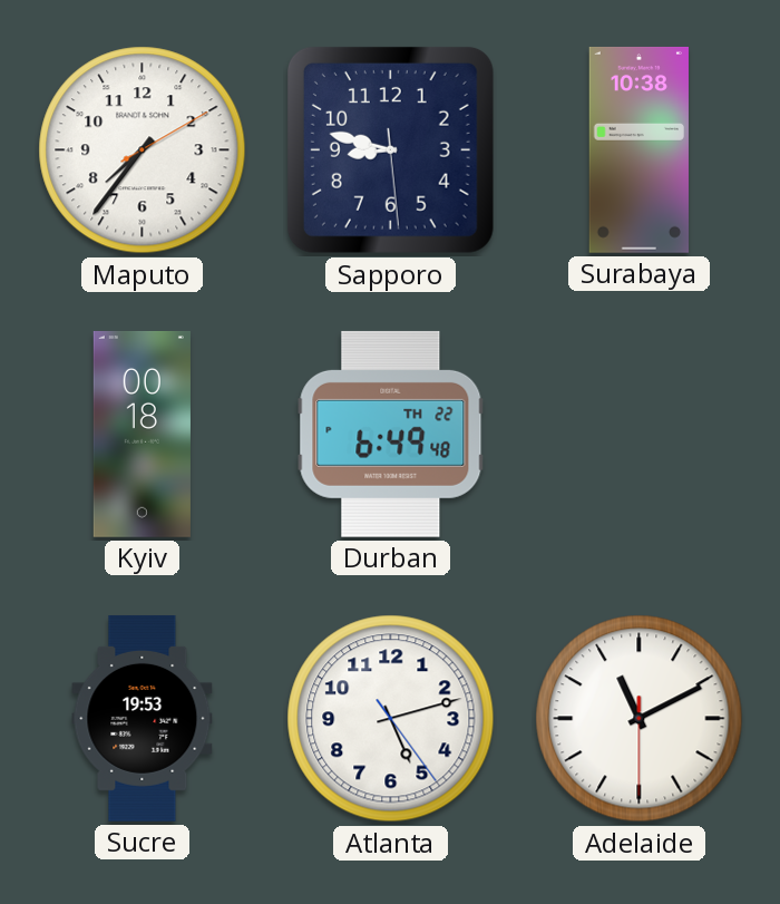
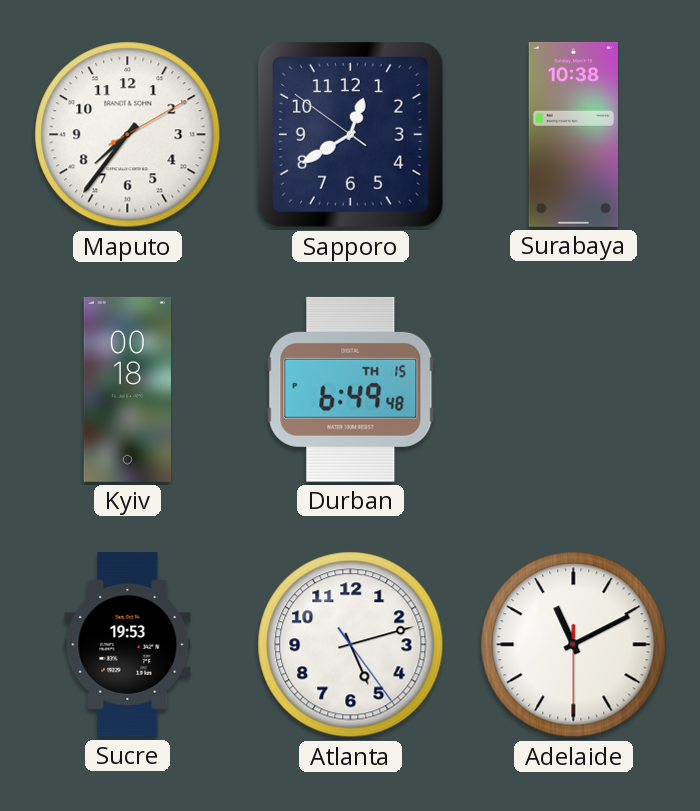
Sapporo: 8:47 -> 12:39
Durban date: TH 22 -> TH 15
